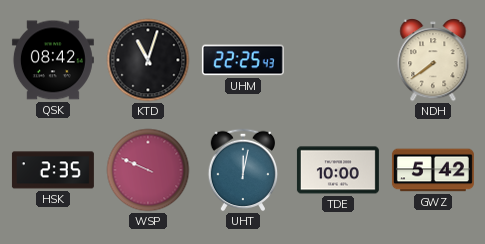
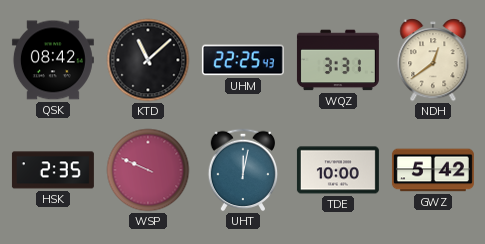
KTD: 11:03 -> 11:08
WQZ: none -> 3:31
NDH: 7:39 -> 12:39
